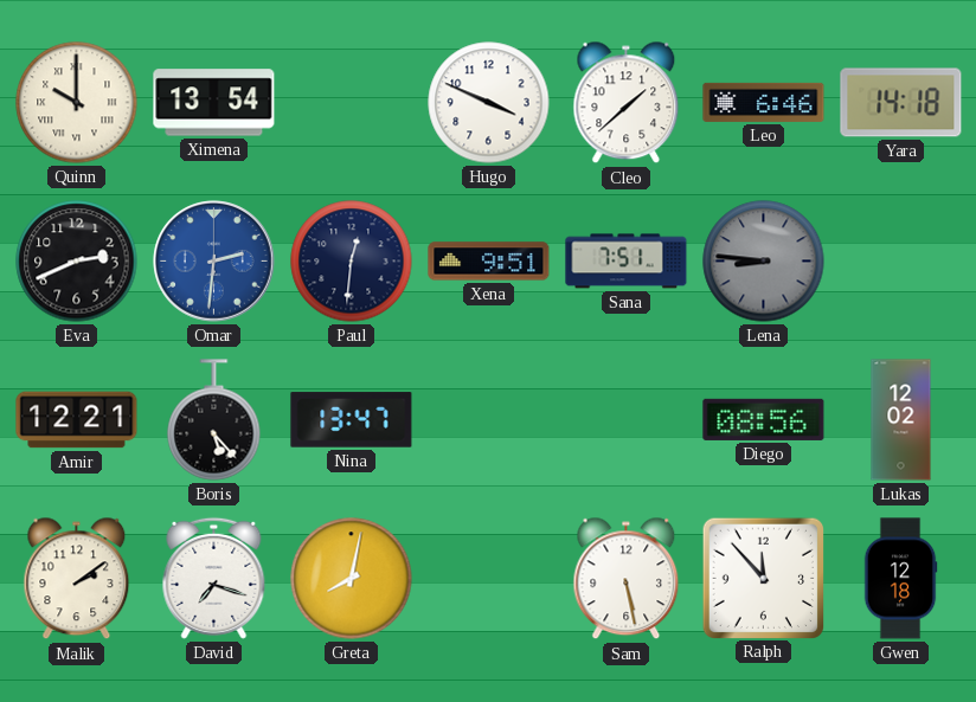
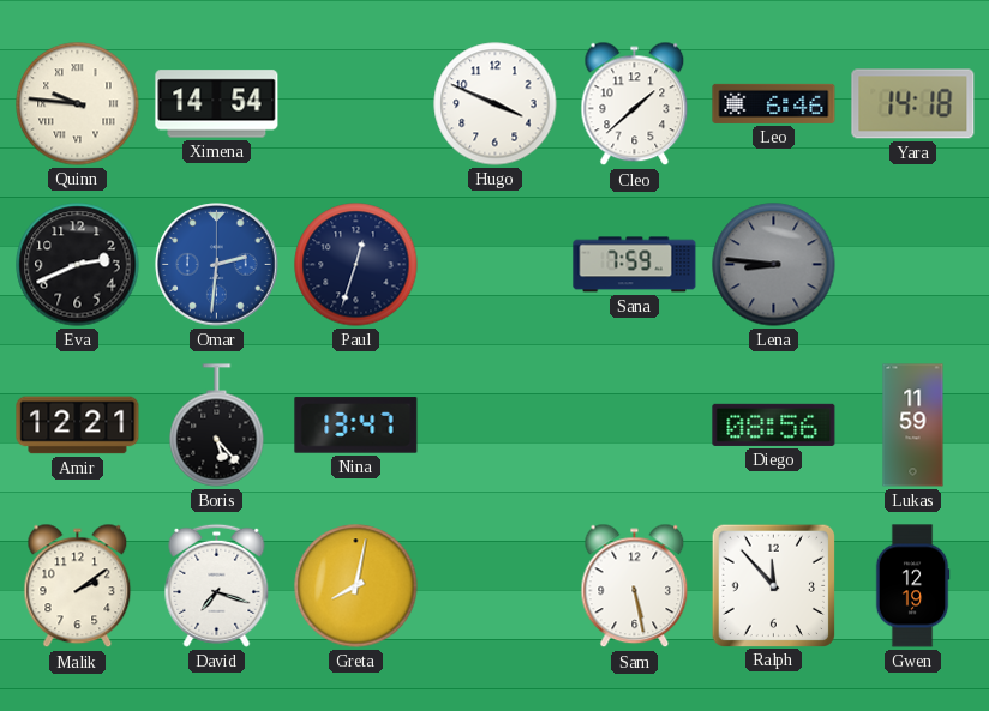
Quinn: 10:00 -> 9:46
Ximena: 13:54 -> 14:54
Paul: 12:31 -> 12:33
Xena: 9:51 -> none
Sana: 7:51 -> 7:59
Lukas: 12:02 -> 11:59
Gwen: 12:18 -> 12:19
